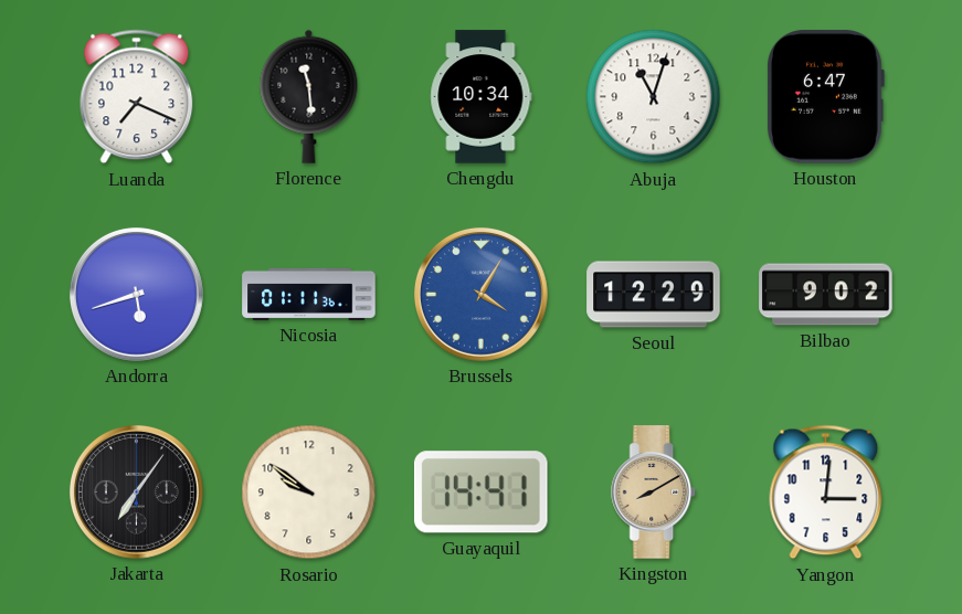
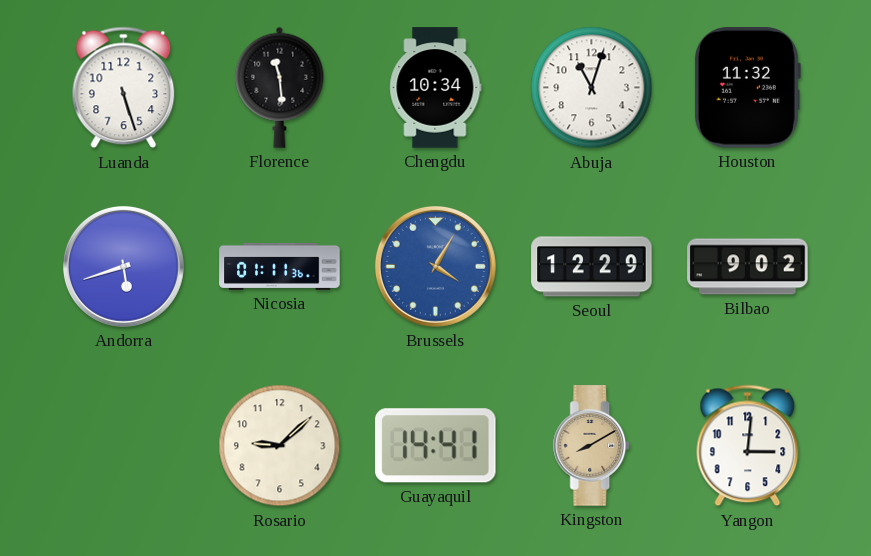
Luanda: 7:19 -> 5:27
Houston: 6:47 -> 11:32
Jakarta: 7:06 -> none
Rosario: 9:51 -> 9:08
